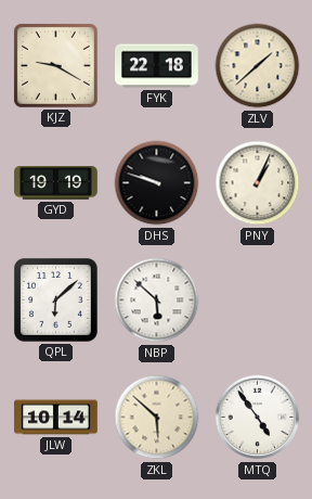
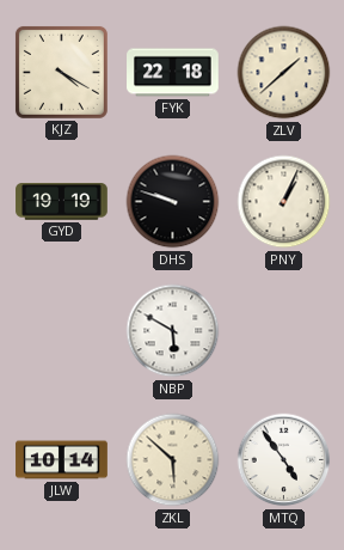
KJZ: 9:20 -> 4:20
QPL: 6:08 -> none
NBP: 5:52 -> 5:50
